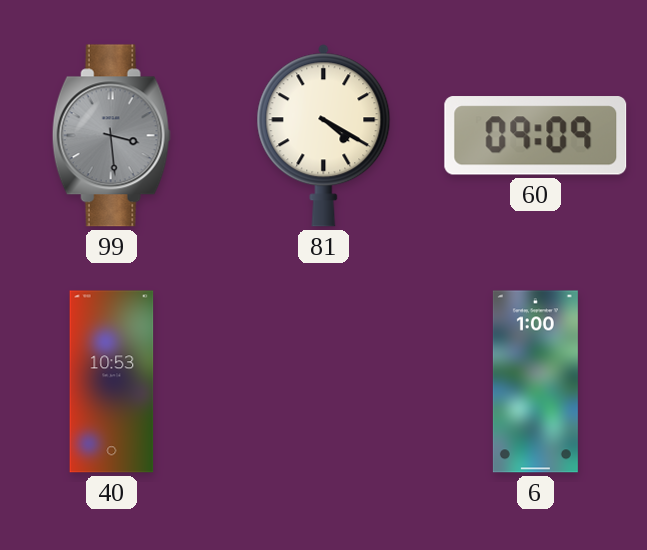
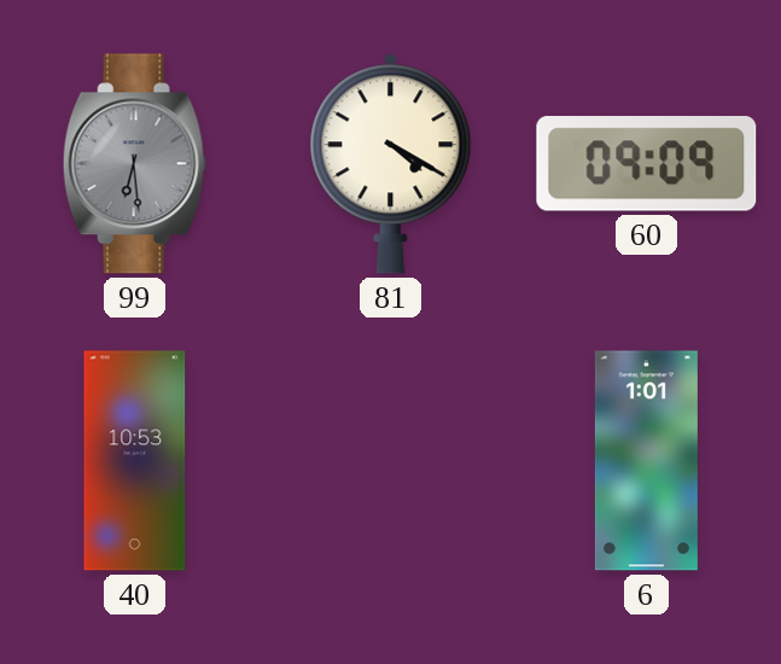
99: 3:29 -> 6:29
6: 1:00 -> 1:01
